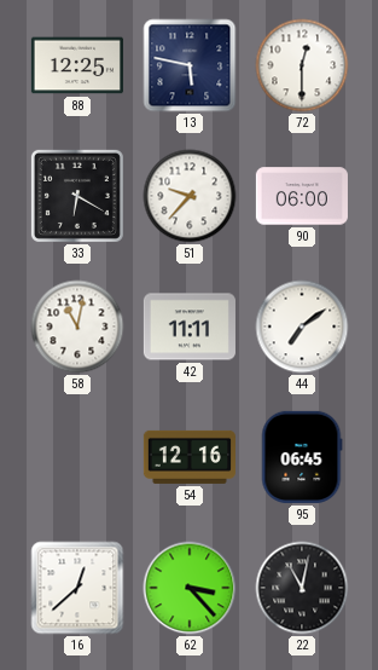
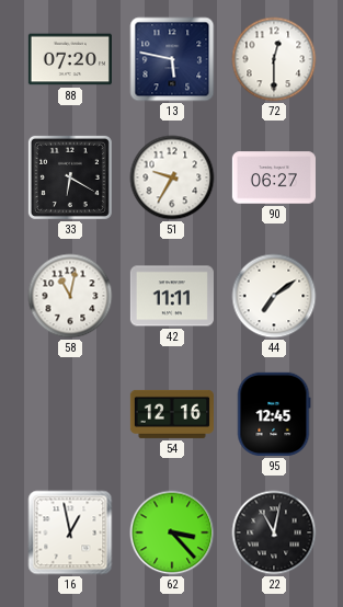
88: 12:25 -> 07:20
51: 9:37 -> 9:35
90: 06:00 -> 06:27
95: 06:45 -> 12:45
16: 12:38 -> 12:58
